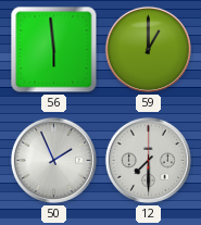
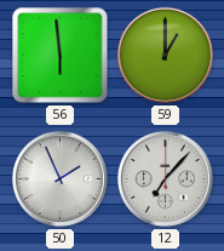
12: 7:30 -> 7:07
